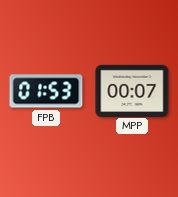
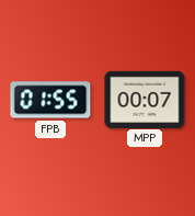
FPB: 01:53 -> 01:55
